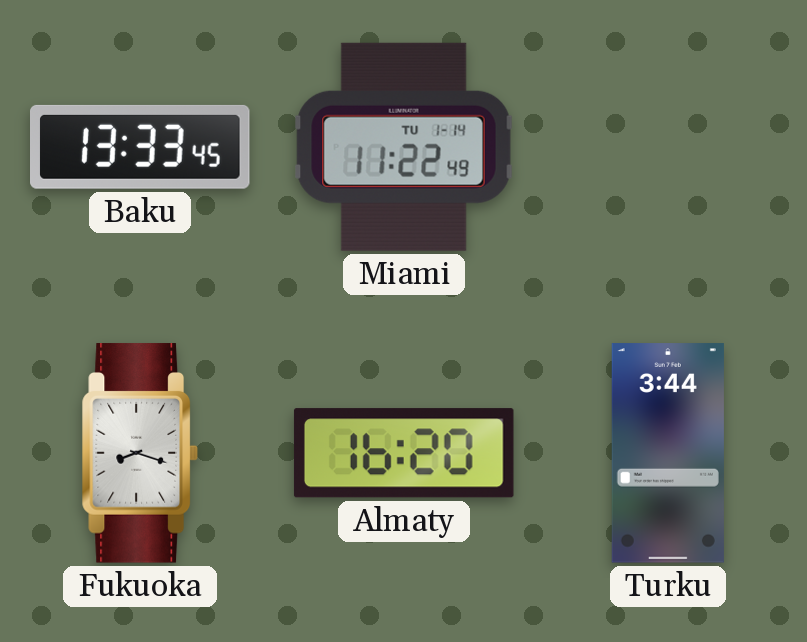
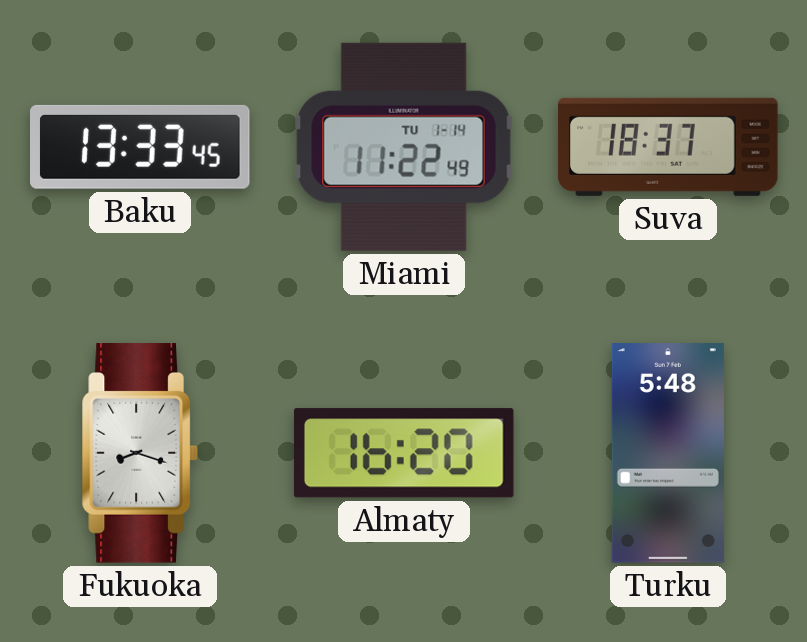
Suva: none -> 18:37
Turku: 3:44 -> 5:48
